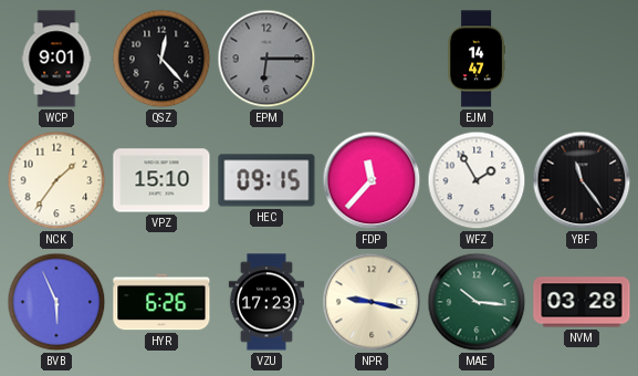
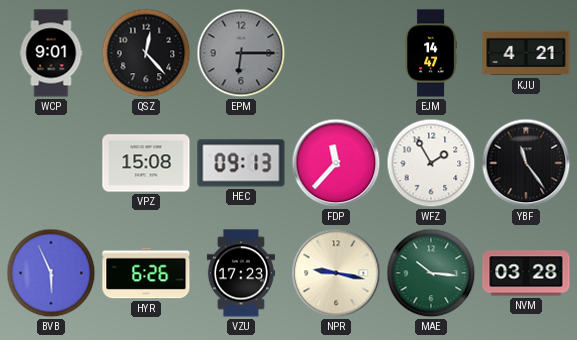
KJU: none -> 4:21
NCK: 1:36 -> none
VPZ: 15:10 -> 15:08
HEC: 09:15 -> 09:13
